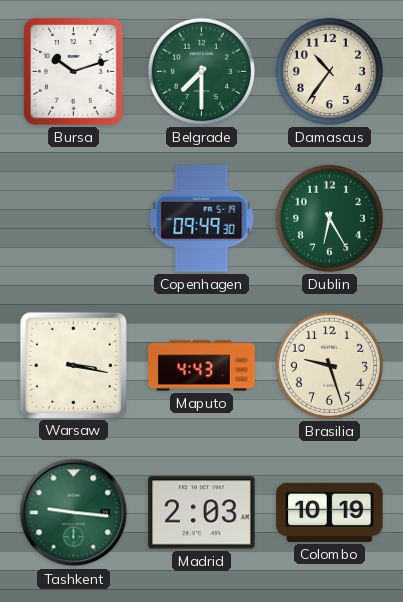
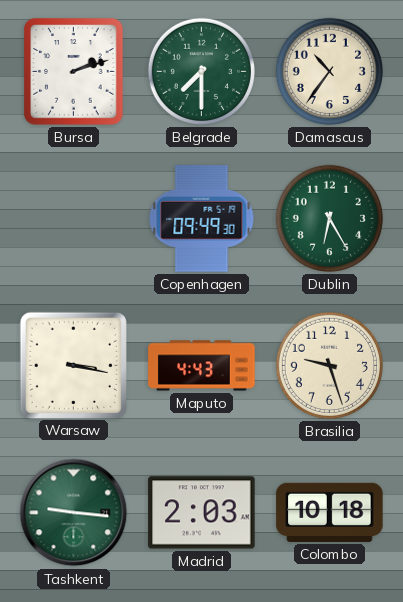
Bursa: 10:12 -> 2:12
Colombo: 10:19 -> 10:18
